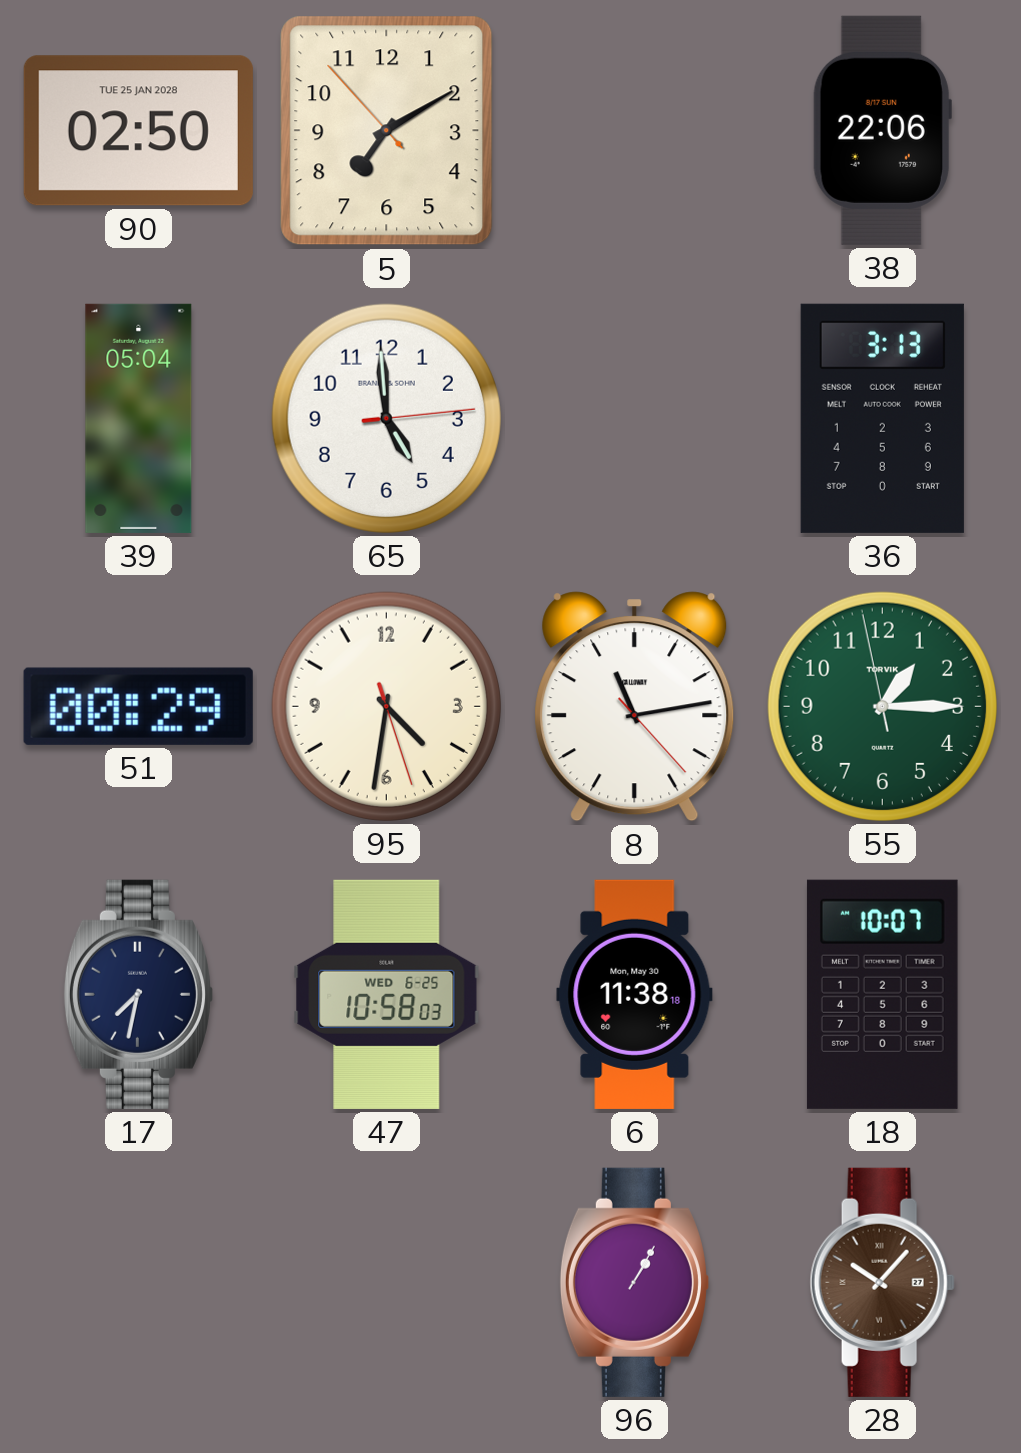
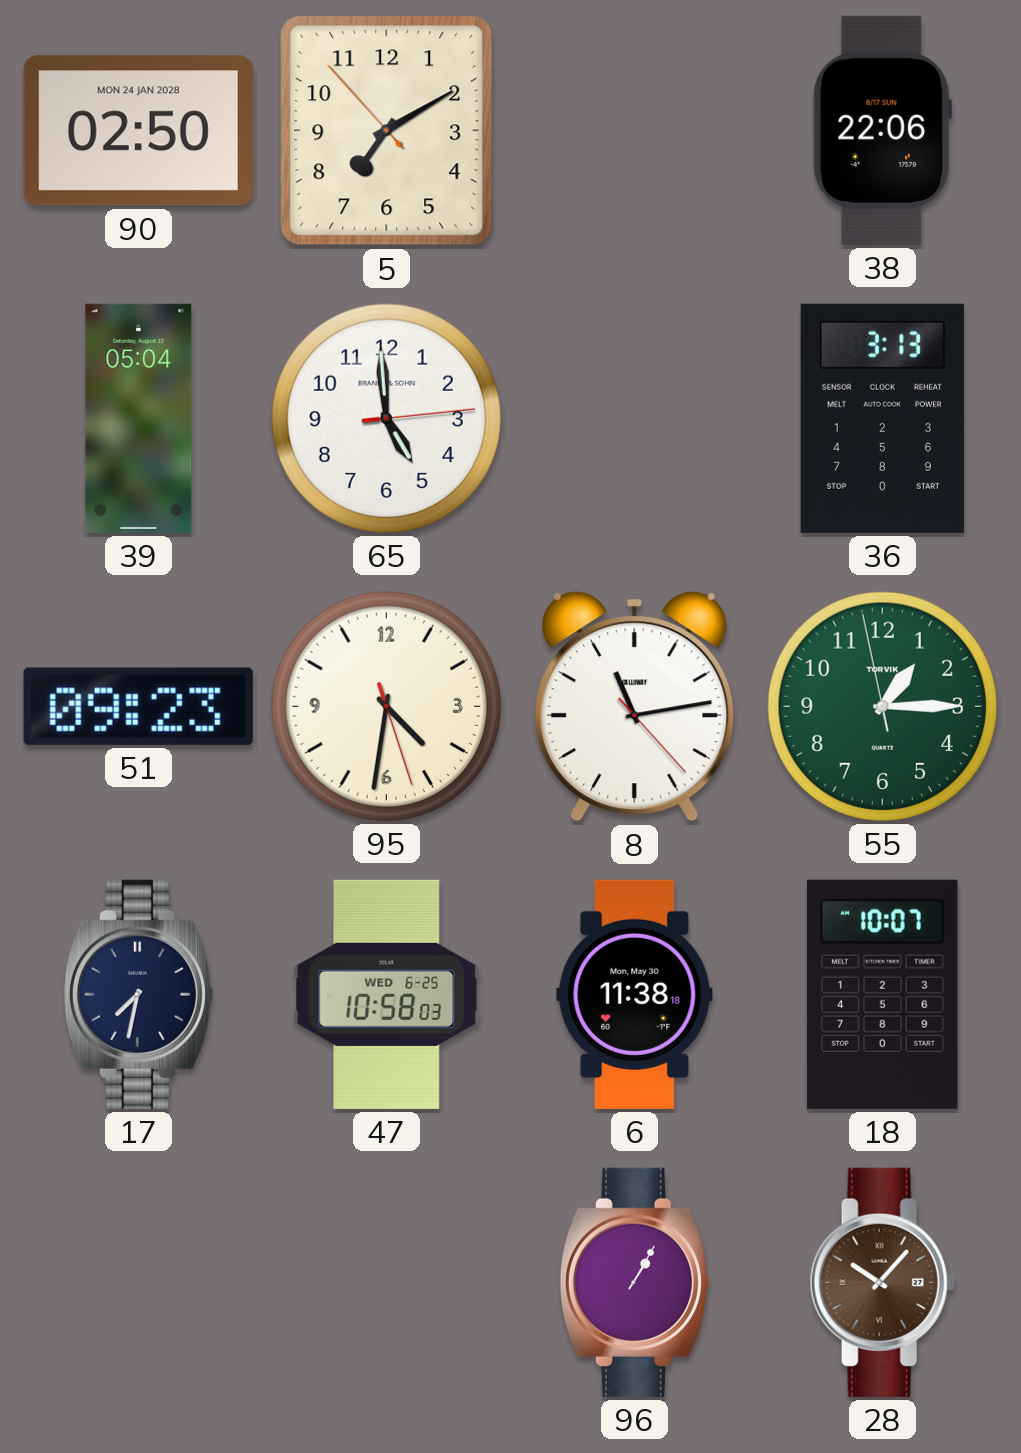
90 date: TUE 25 JAN 2028 -> MON 24 JAN 2028
51: 00:29 -> 09:23
